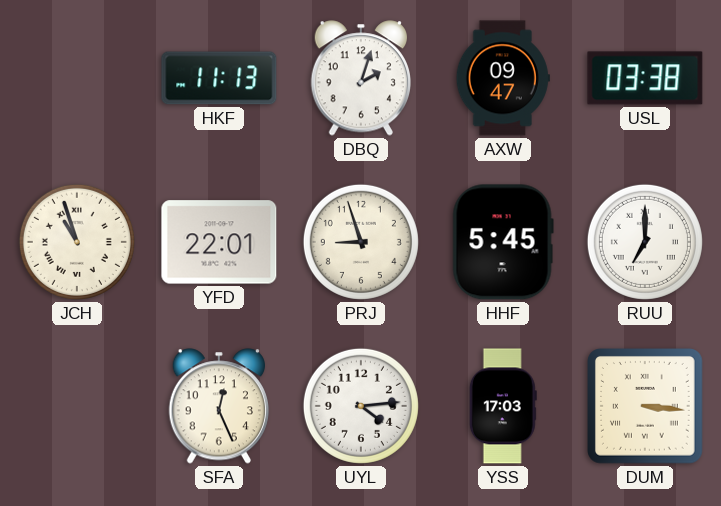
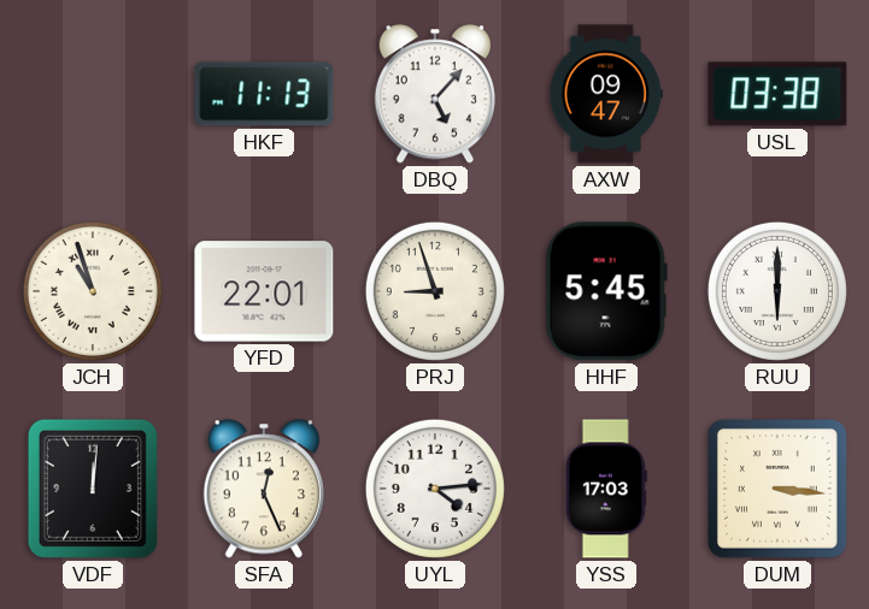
DBQ: 2:03 -> 5:07
RUU: 7:00 -> 6:00
VDF: none -> 12:01
